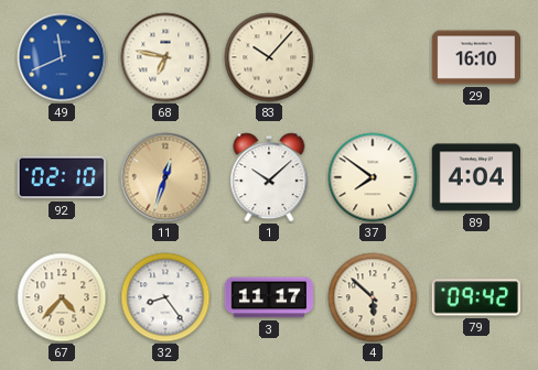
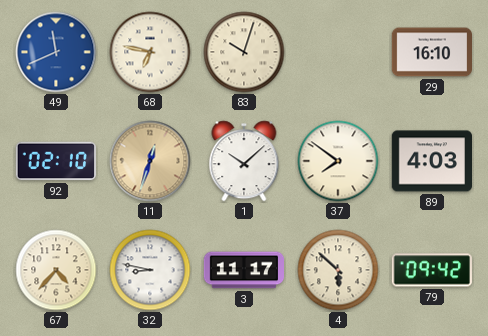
83: 10:07 -> 10:03
89: 4:04 -> 4:03
32: 8:24 -> 8:47
